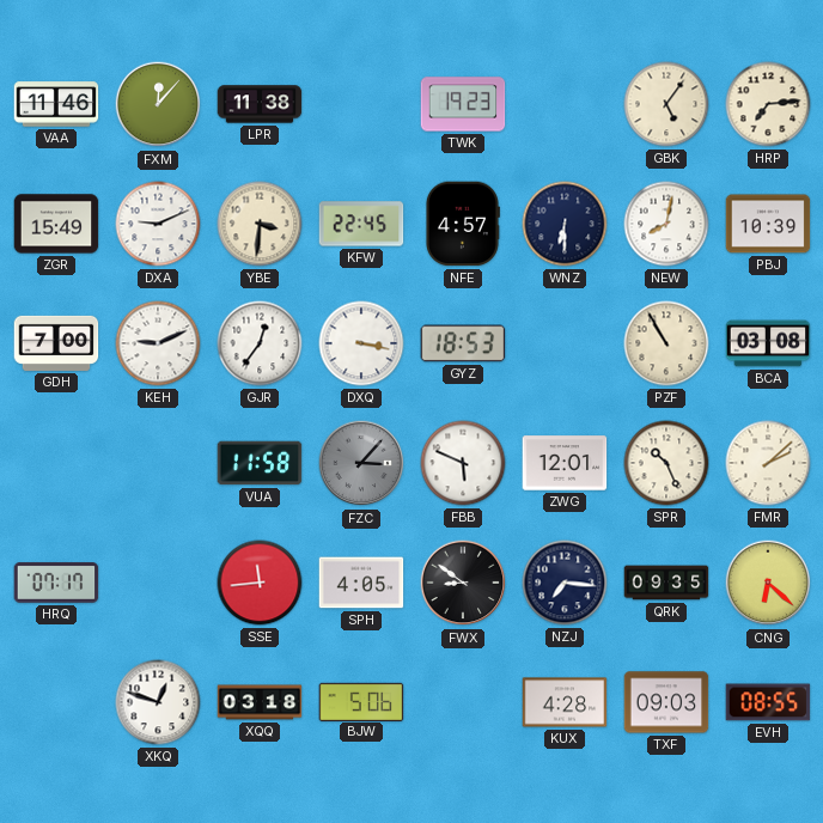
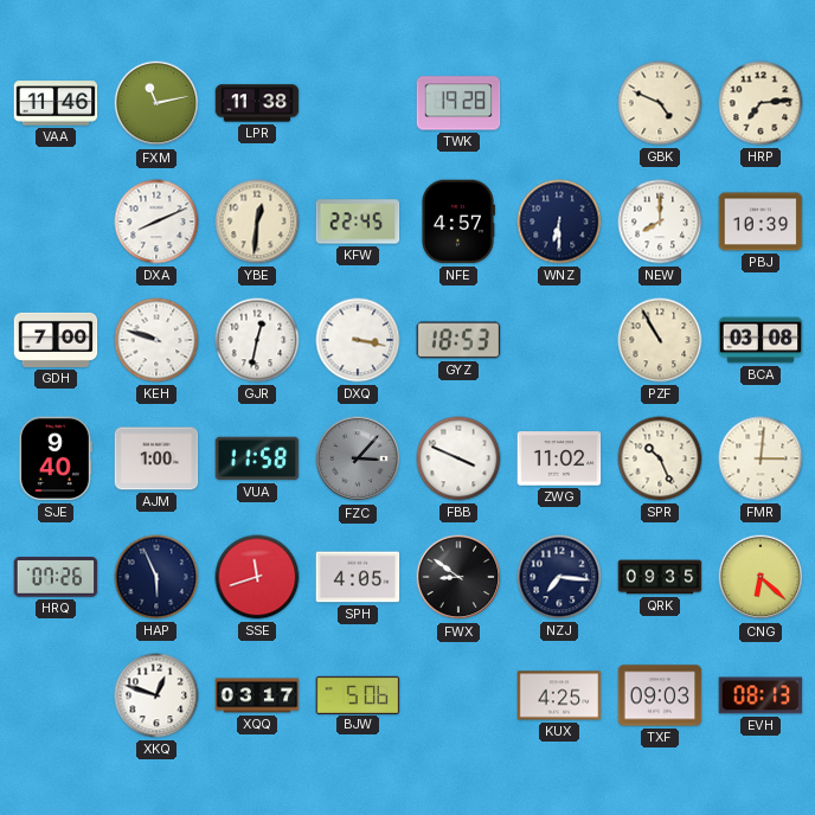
FXM: 12:07 -> 11:13
TWK: 19:23 -> 19:28
GBK: 5:06 -> 4:49
ZGR: 15:49 -> none
DXA: 9:11 -> 8:11
YBE: 3:31 -> 12:31
NEW: 8:02 -> 8:00
KEH: 9:11 -> 9:48
GJR: 12:36 -> 12:32
SJE: none -> 9:40
AJM: none -> 1:00
FBB: 5:49 -> 3:49
ZWG: 12:01 -> 11:02
FMR: 2:08 -> 3:01
HRQ: 07:17 -> 07:26
HAP: none -> 5:56
SSE: 11:44 -> 11:42
XQQ: 03:18 -> 03:17
KUX: 4:28 -> 4:25
EVH: 08:55 -> 08:13
